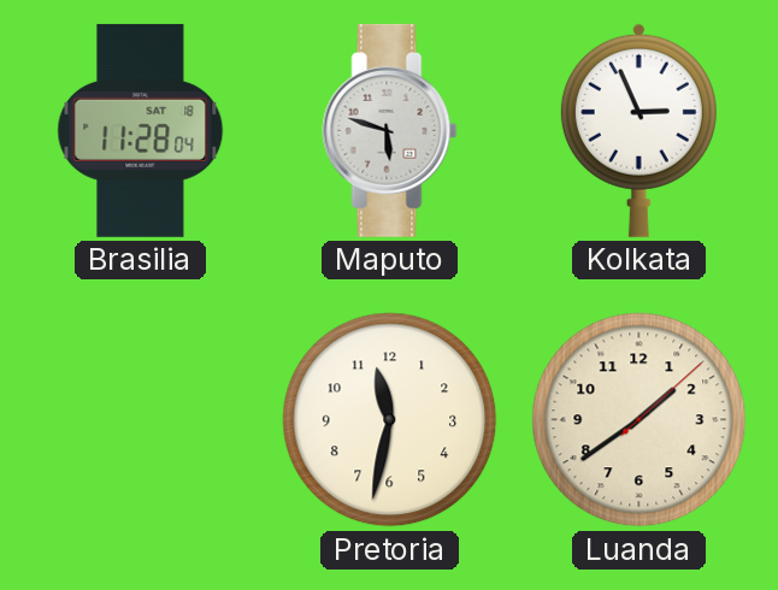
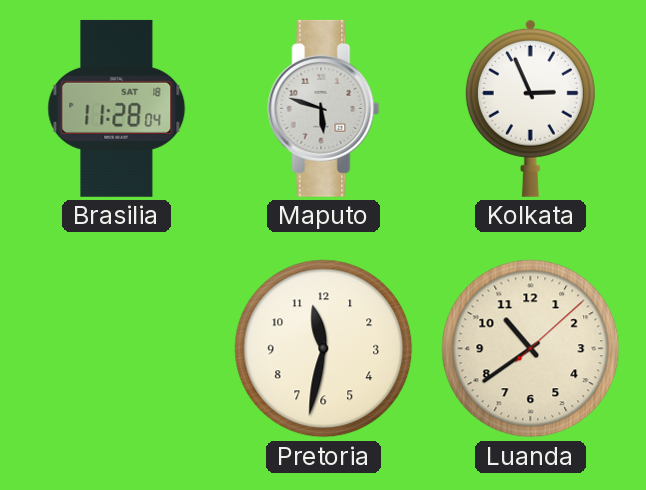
Luanda: 1:39 -> 10:39
